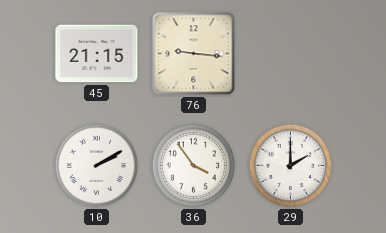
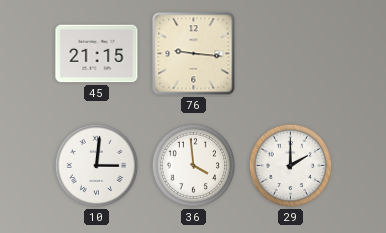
10: 2:10 -> 3:01
36: 3:54 -> 3:59
